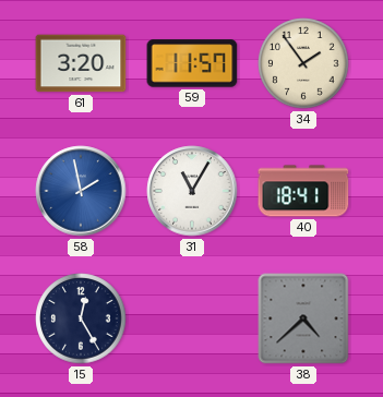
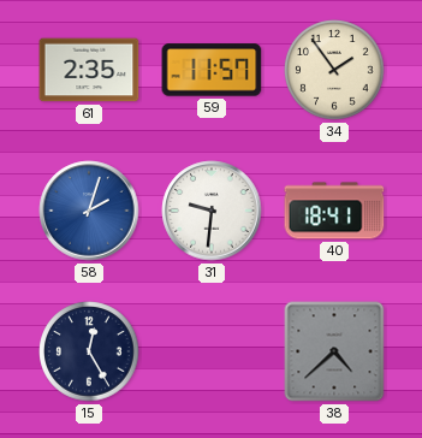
61: 3:20 -> 2:35
58: 1:58 -> 2:03
31: 11:05 -> 9:31
